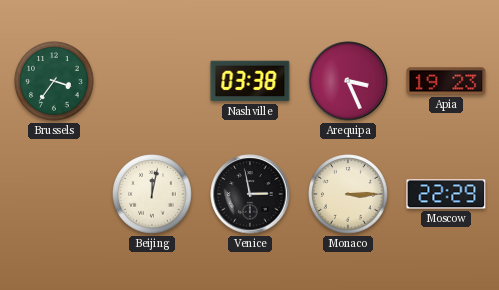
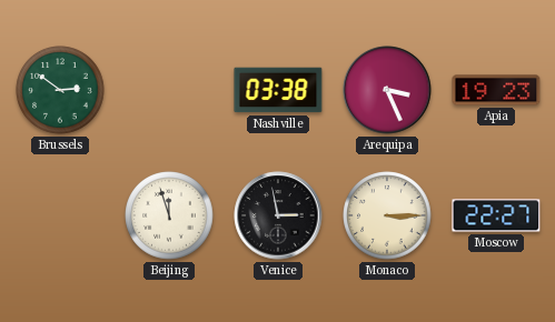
Brussels: 3:36 -> 2:51
Beijing: 12:02 -> 11:57
Moscow: 22:29 -> 22:27
